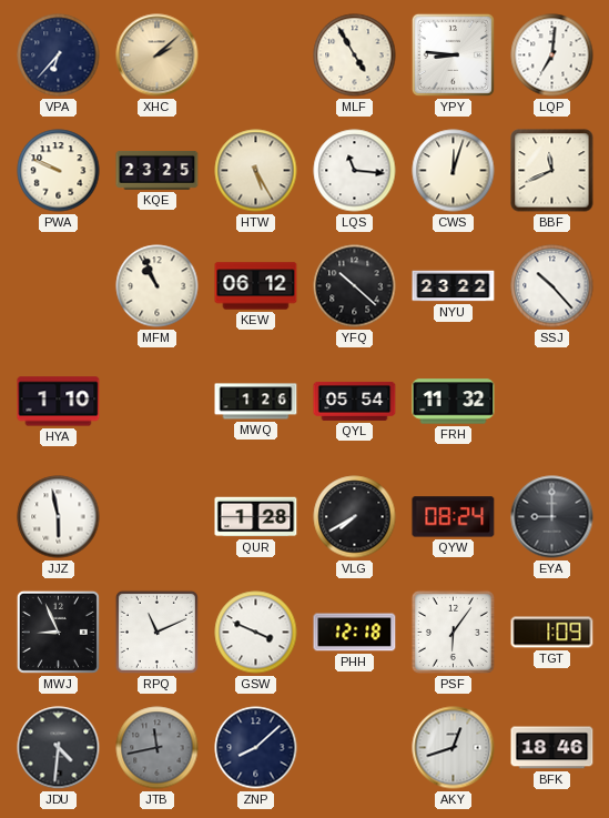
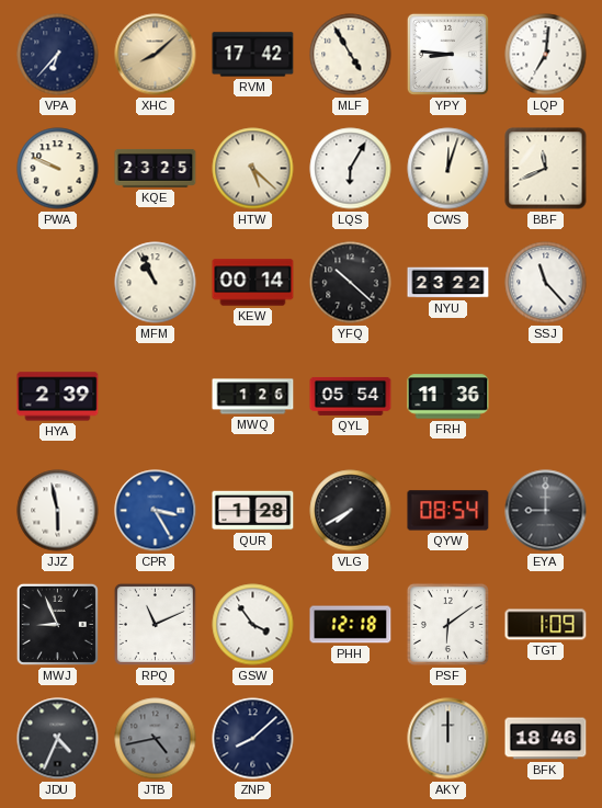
XHC: 2:08 -> 8:08
RVM: none -> 17:42
HTW: 5:25 -> 5:22
LQS: 11:16 -> 6:05
KEW: 06:12 -> 00:14
SSJ: 10:23 -> 11:23
HYA: 1:10 -> 2:39
FRH: 11:32 -> 11:36
CPR: none -> 3:25
QYW: 08:24 -> 08:54
GSW: 3:49 -> 3:54
PSF: 6:06 -> 6:09
JDU: 4:31 -> 4:34
JTB: 11:43 -> 4:43
AKY: 12:42 -> 12:00
